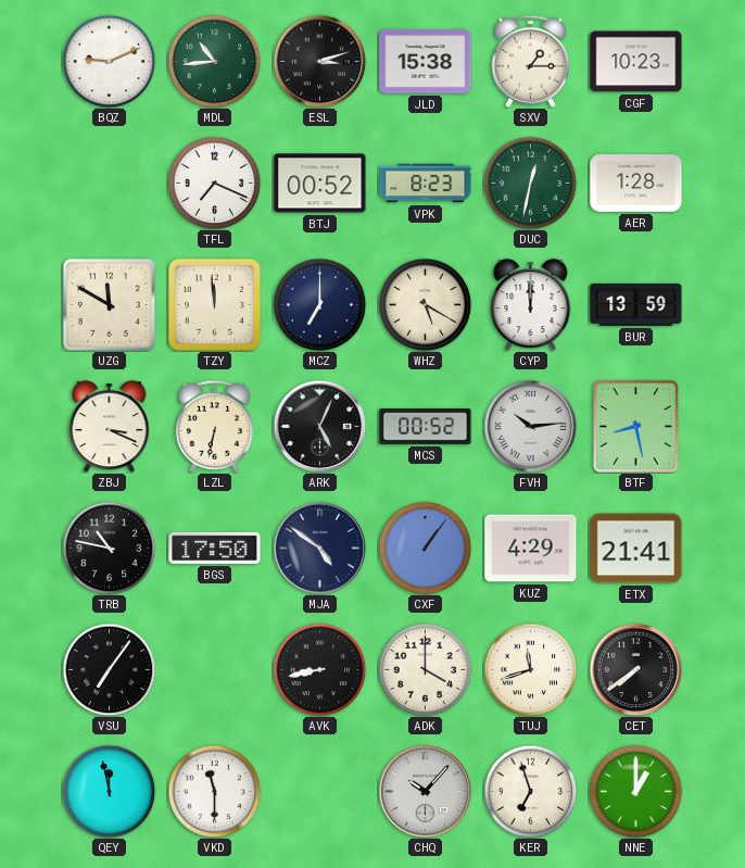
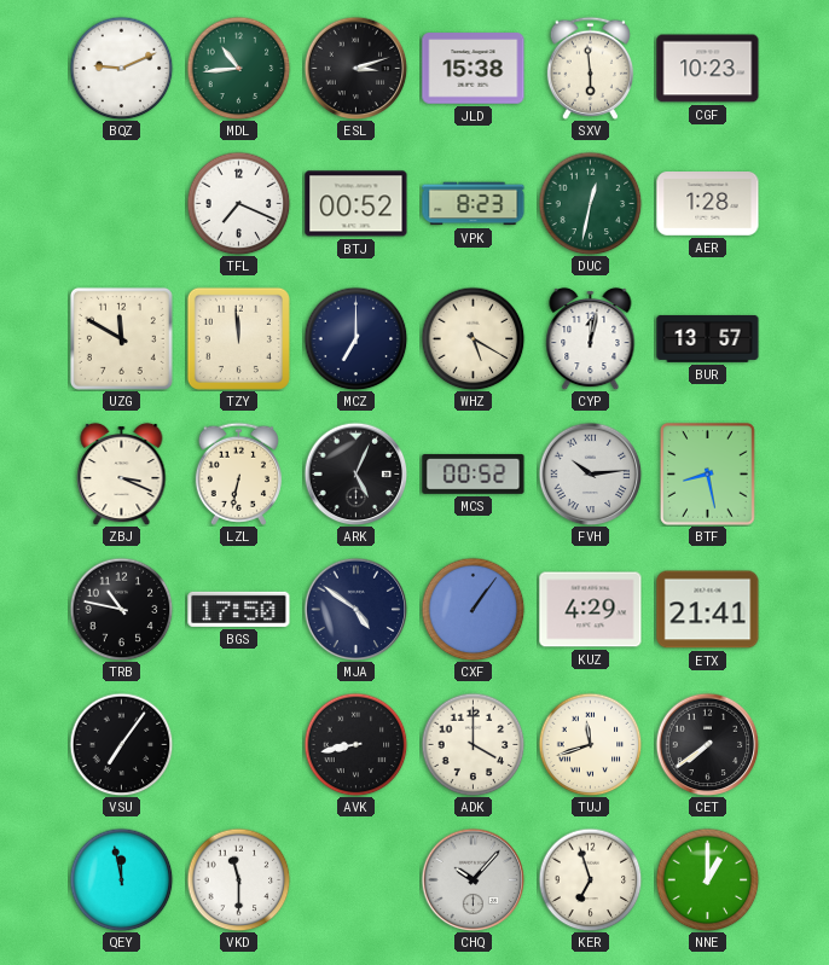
SXV: 1:15 -> 5:59
CYP: 12:00 -> 12:02
BUR: 13:59 -> 13:57
